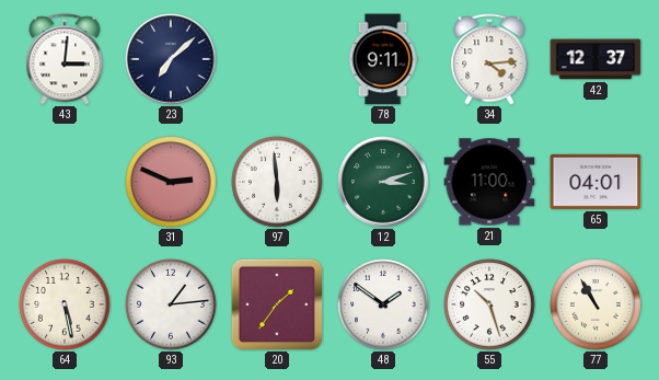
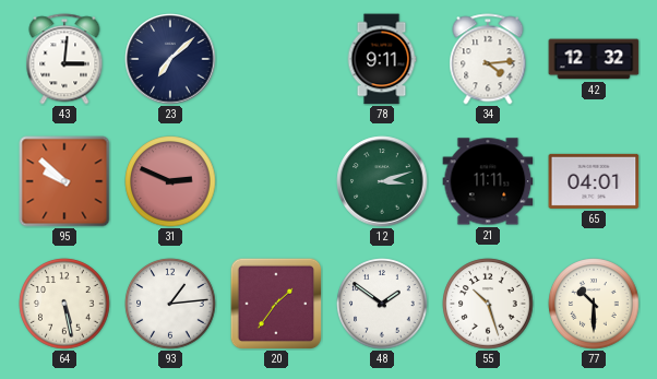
42: 12:37 -> 12:32
95: none -> 9:52
97: 5:59 -> none
21: 11:00 -> 11:11
77: 10:55 -> 10:30
